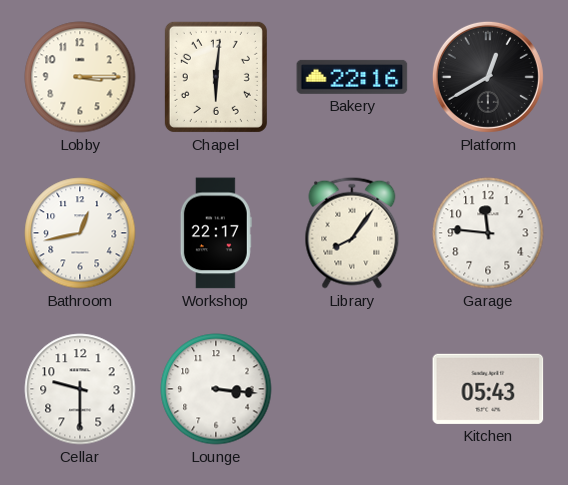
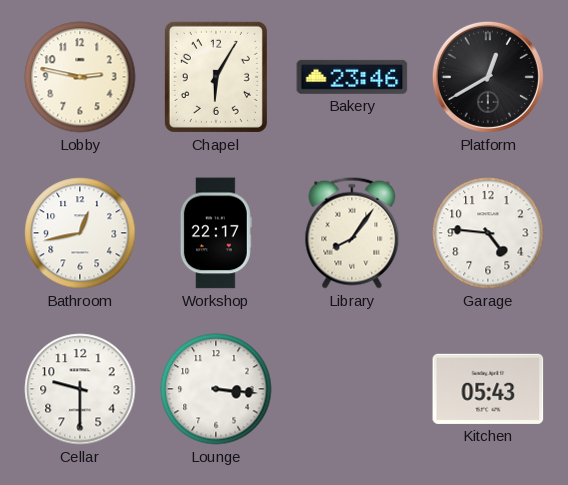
Lobby: 3:15 -> 2:47
Chapel: 6:01 -> 6:05
Bakery: 22:16 -> 23:46
Garage: 11:46 -> 4:46
